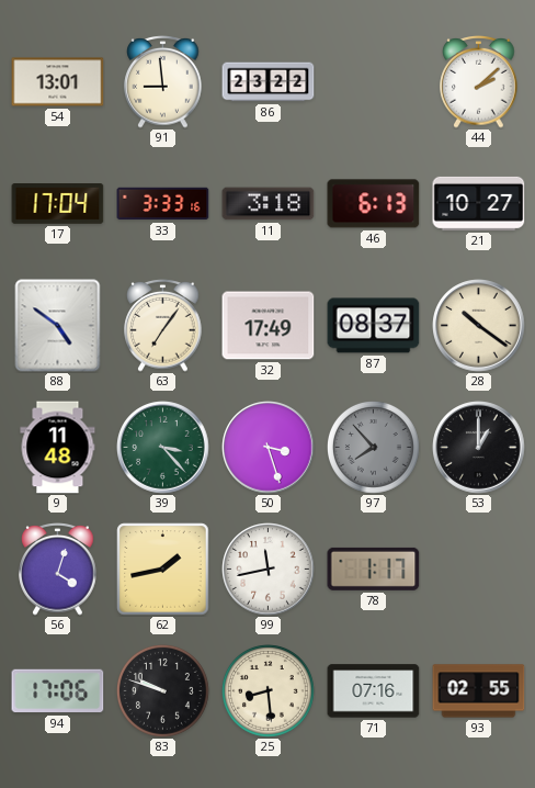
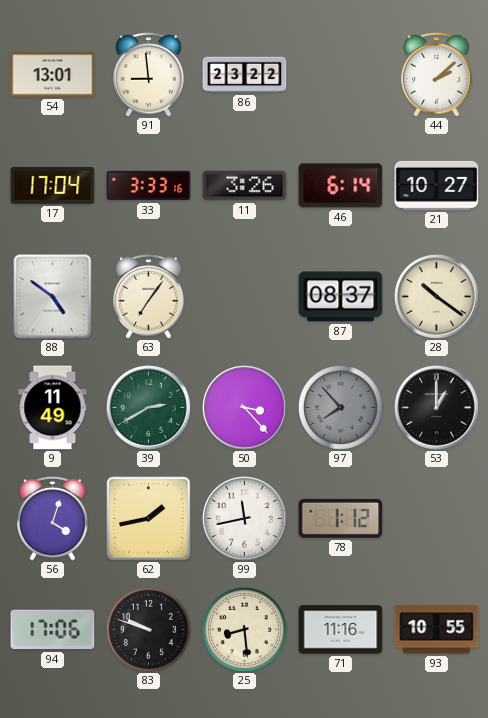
11: 3:18 -> 3:26
46: 6:13 -> 6:14
32: 17:49 -> none
9: 11:48 -> 11:49
39: 3:23 -> 2:40
50: 3:27 -> 3:23
78: 1:17 -> 1:12
71: 07:16 -> 11:16
93: 02:55 -> 10:55
